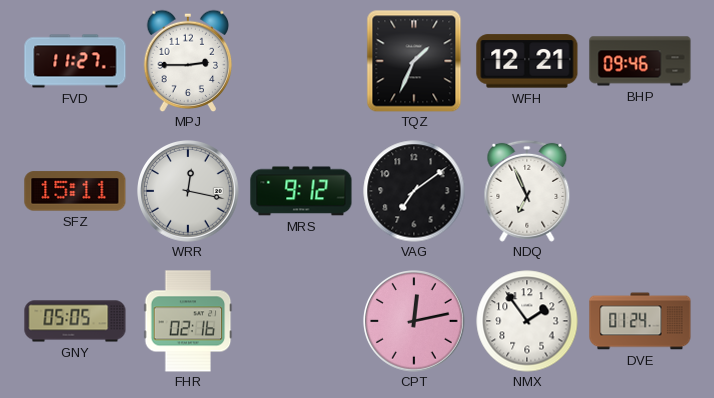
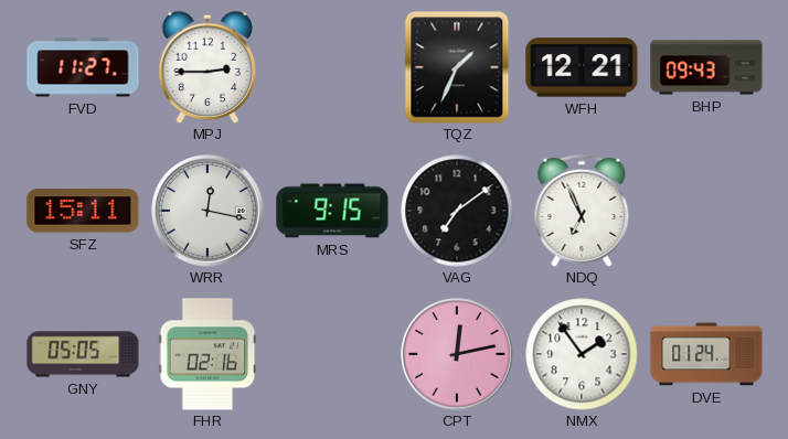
BHP: 09:46 -> 09:43
MRS: 9:12 -> 9:15
